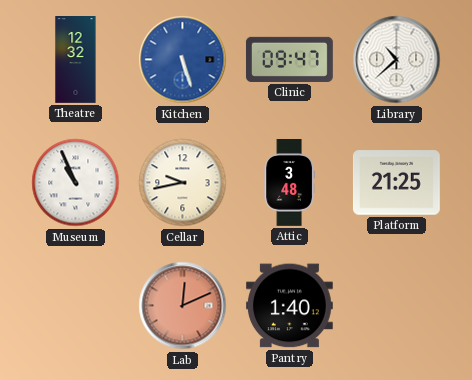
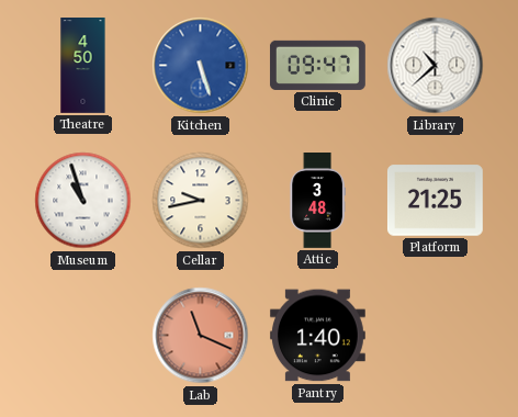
Theatre: 12:32 -> 4:50
Museum: 10:56 -> 10:57
Lab: 12:11 -> 11:19
